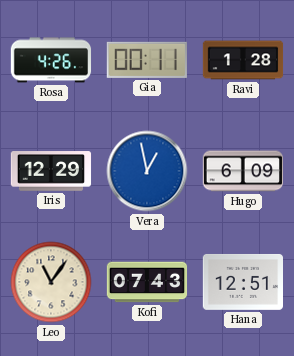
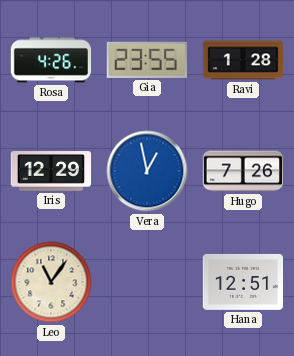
Gia: 00:11 -> 23:55
Hugo: 6:09 -> 7:26
Kofi: 07:43 -> none
